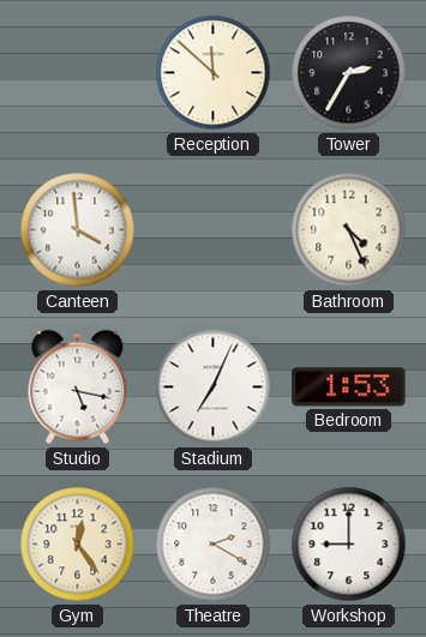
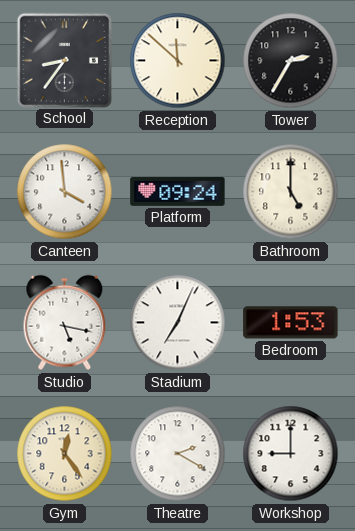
School: none -> 8:36
Platform: none -> 09:24
Bathroom: 4:26 -> 5:00
